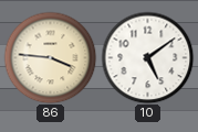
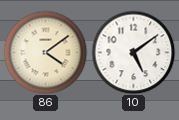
86: 3:46 -> 4:09
